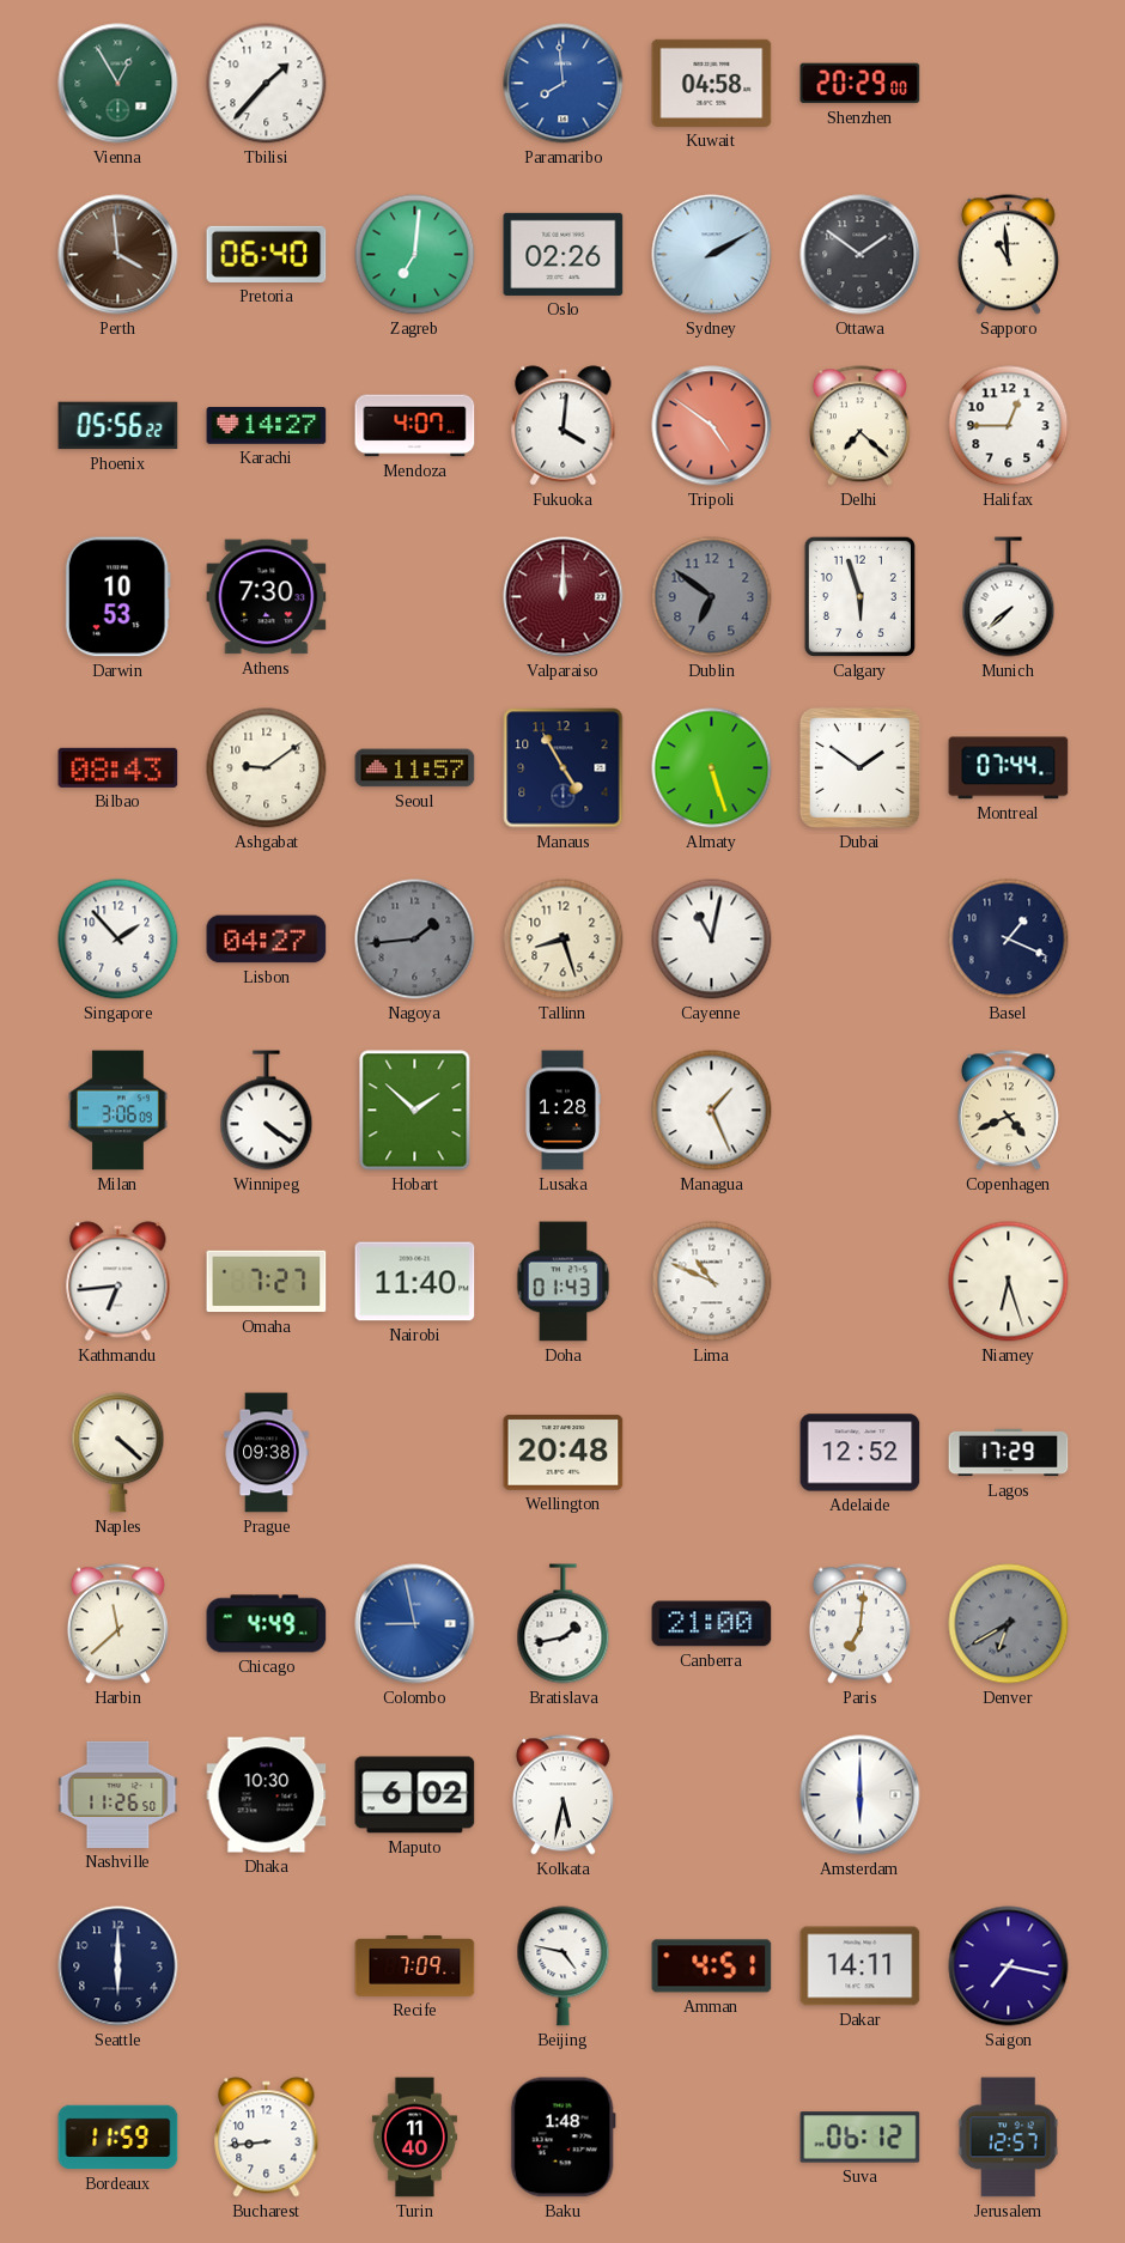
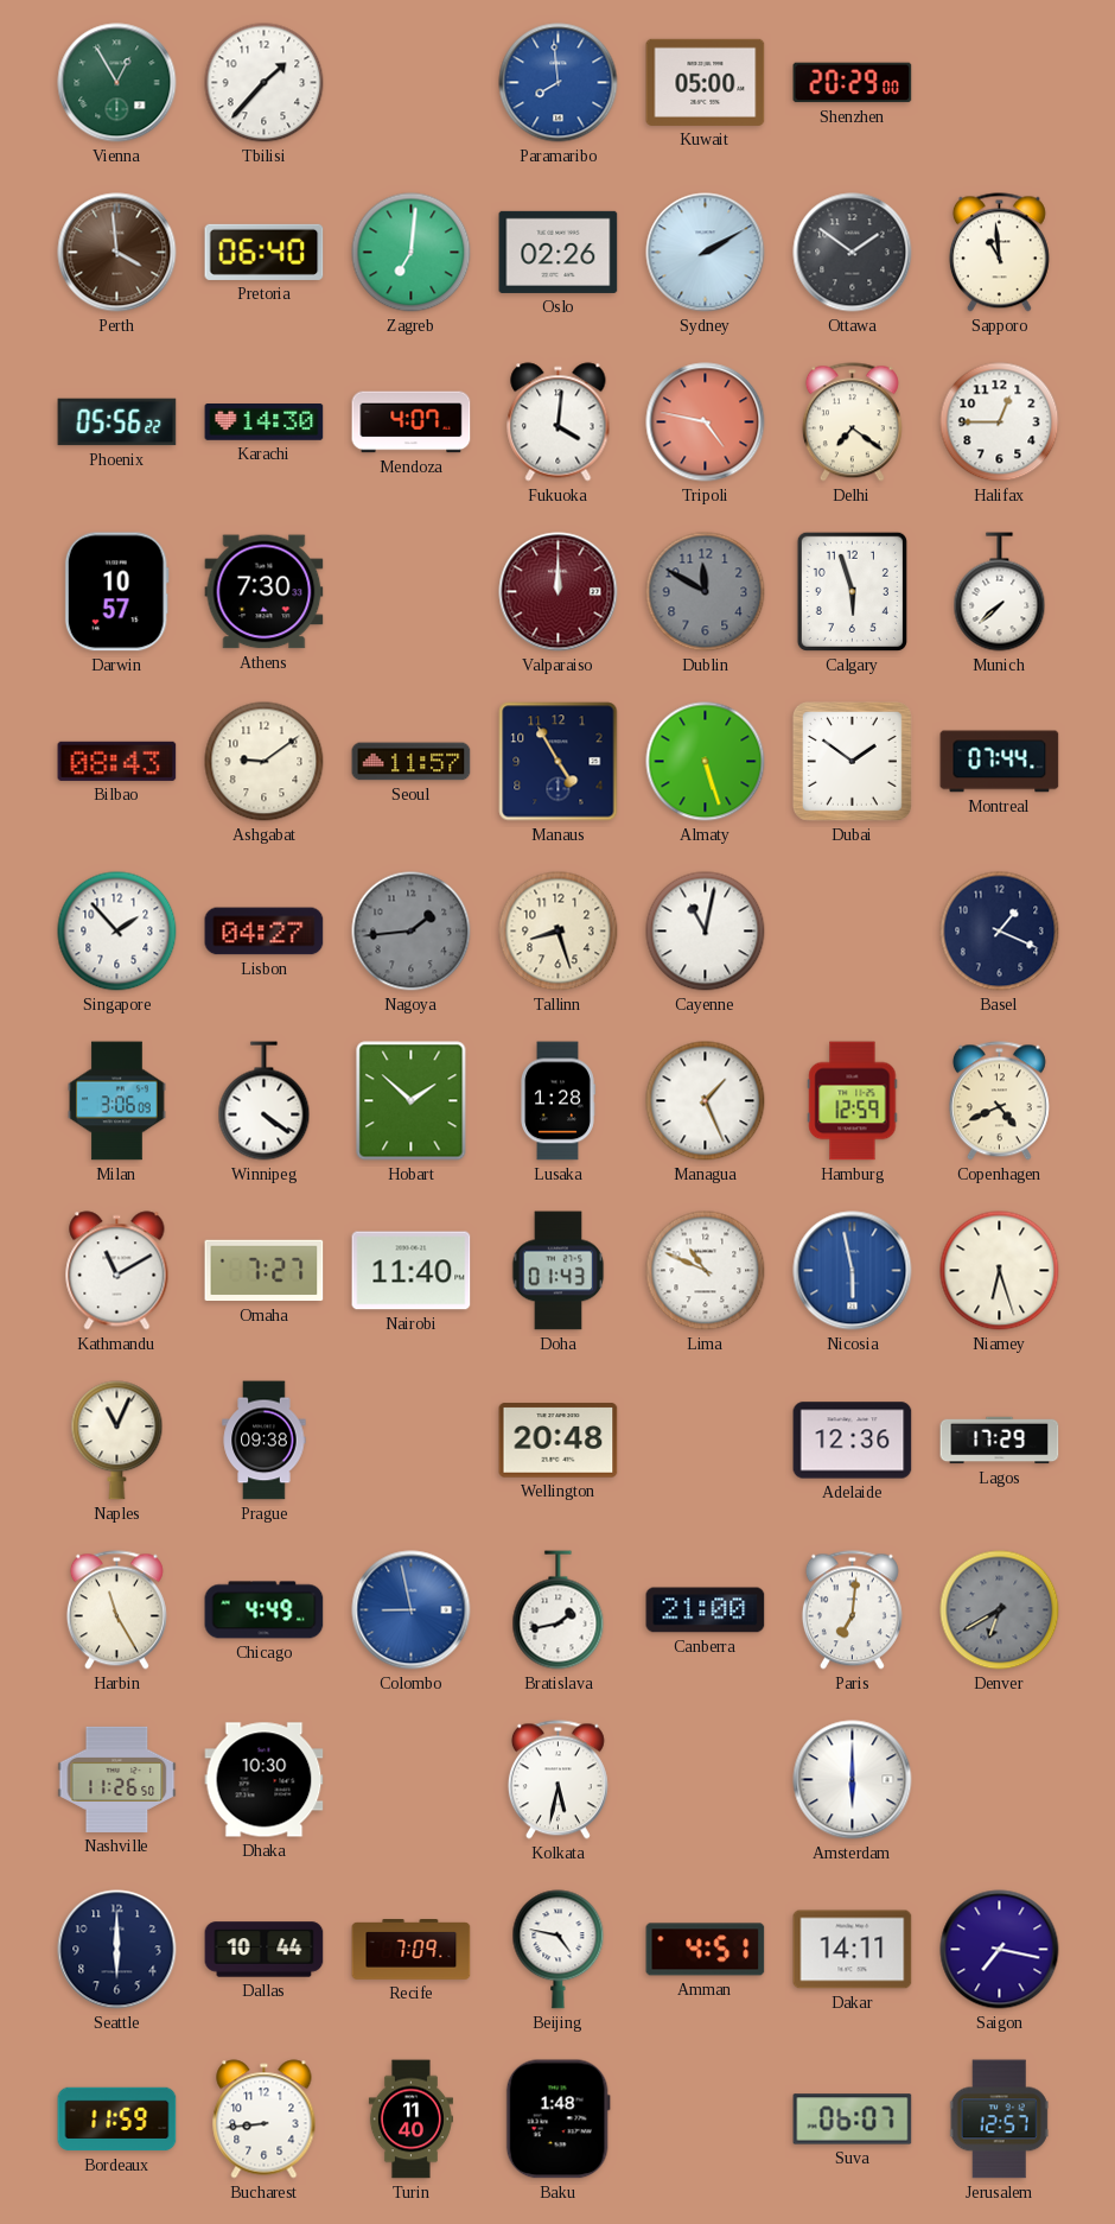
Kuwait: 04:58 -> 05:00
Karachi: 14:27 -> 14:30
Tripoli: 4:51 -> 4:47
Delhi: 7:22 -> 7:21
Darwin: 10:53 -> 10:57
Dublin: 6:51 -> 11:50
Hamburg: none -> 12:59
Kathmandu: 6:44 -> 11:10
Nicosia: none -> 5:58
Naples: 4:22 -> 11:04
Adelaide: 12:52 -> 12:36
Harbin: 11:38 -> 11:25
Maputo: 6:02 -> none
Dallas: none -> 10:44
Suva: 06:12 -> 06:07
